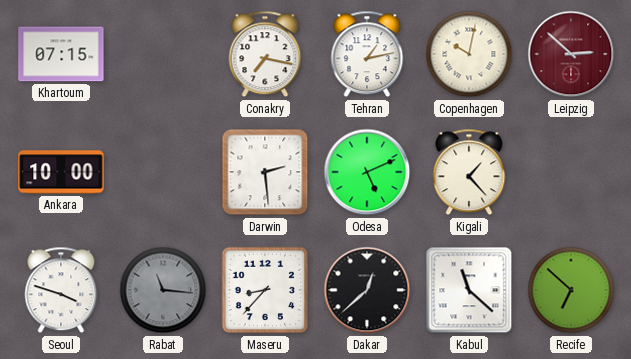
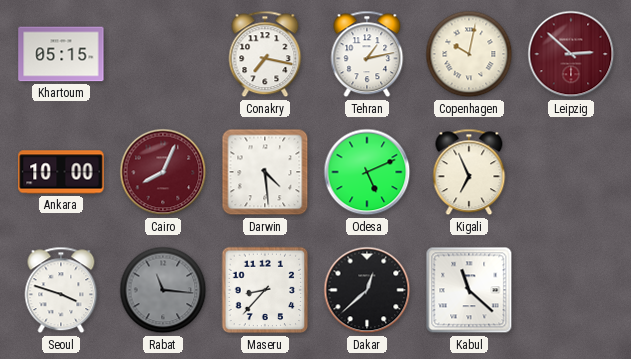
Khartoum: 07:15 -> 05:15
Cairo: none -> 8:04
Darwin: 2:29 -> 4:29
Kigali: 1:23 -> 6:56
Recife: 6:52 -> none
